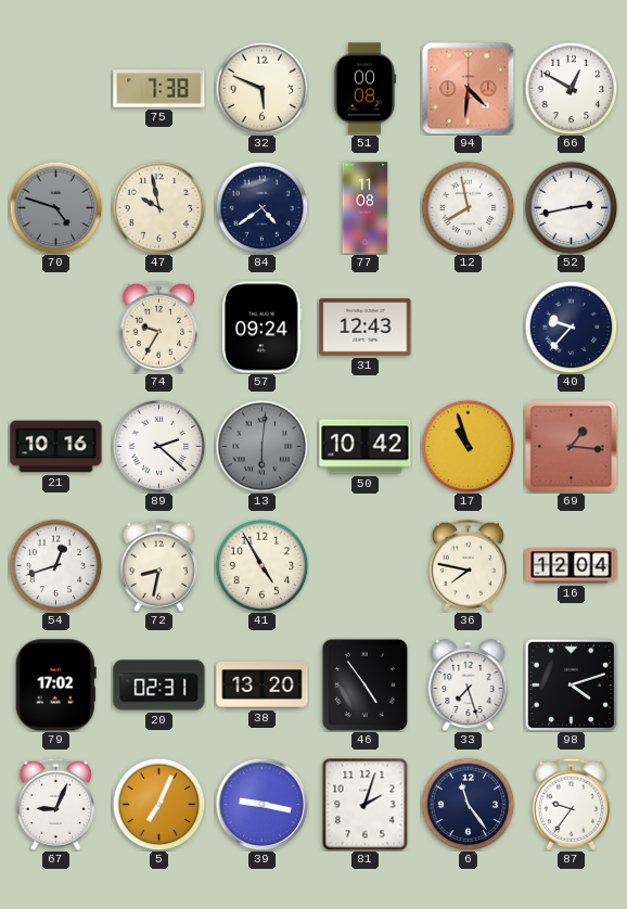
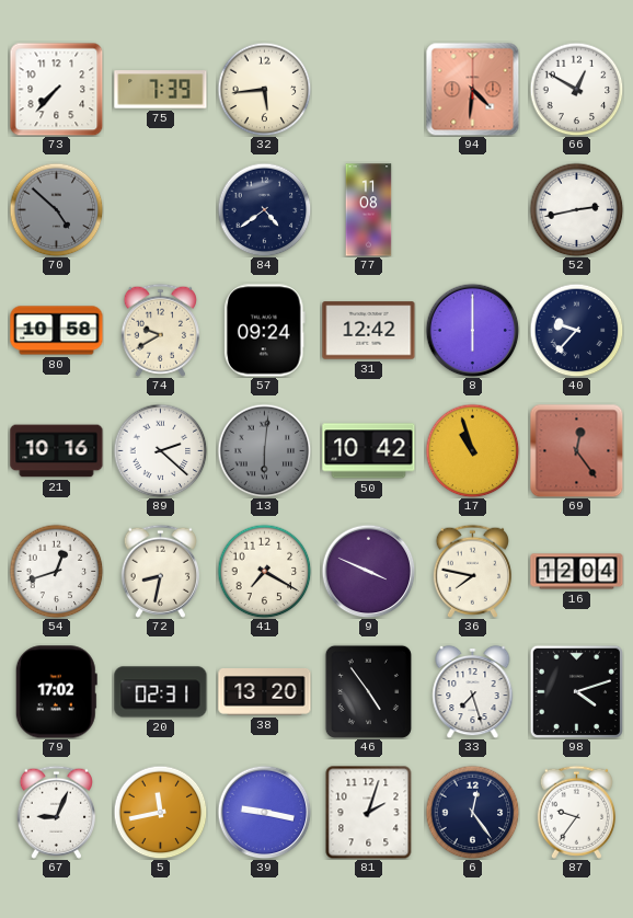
73: none -> 7:37
75: 7:38 -> 7:39
32: 5:49 -> 5:44
51: 00:08 -> none
70: 4:48 -> 4:52
47: 9:58 -> none
12: 7:58 -> none
80: none -> 10:58
74: 9:35 -> 9:40
31: 12:43 -> 12:42
8: none -> 6:00
69: 1:16 -> 12:24
41: 4:55 -> 7:20
9: none -> 3:49
5: 7:04 -> 11:43
6: 11:24 -> 12:24
